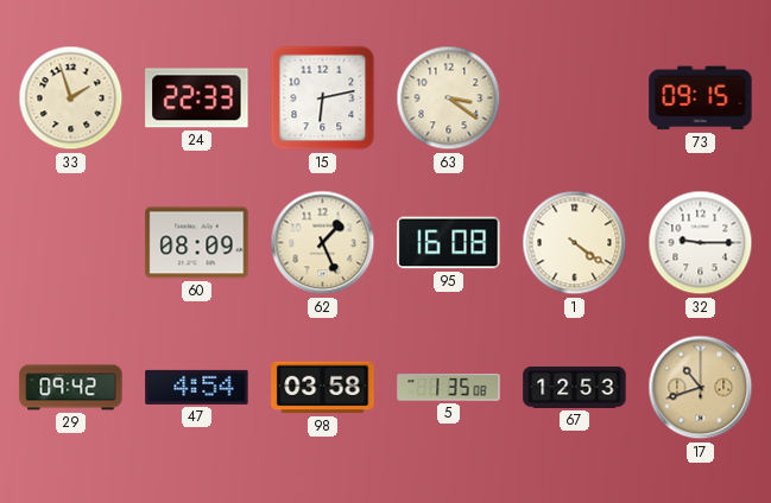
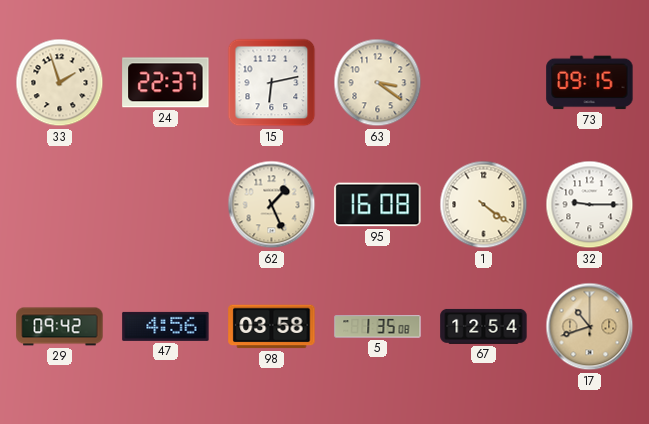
24: 22:33 -> 22:37
60: 08:09 -> none
47: 4:54 -> 4:56
67: 12:53 -> 12:54
